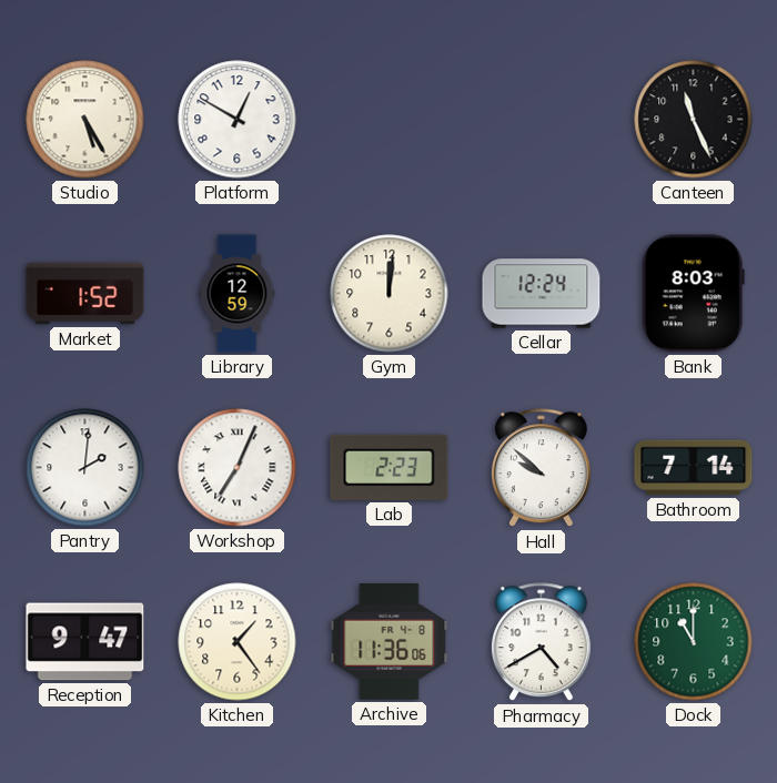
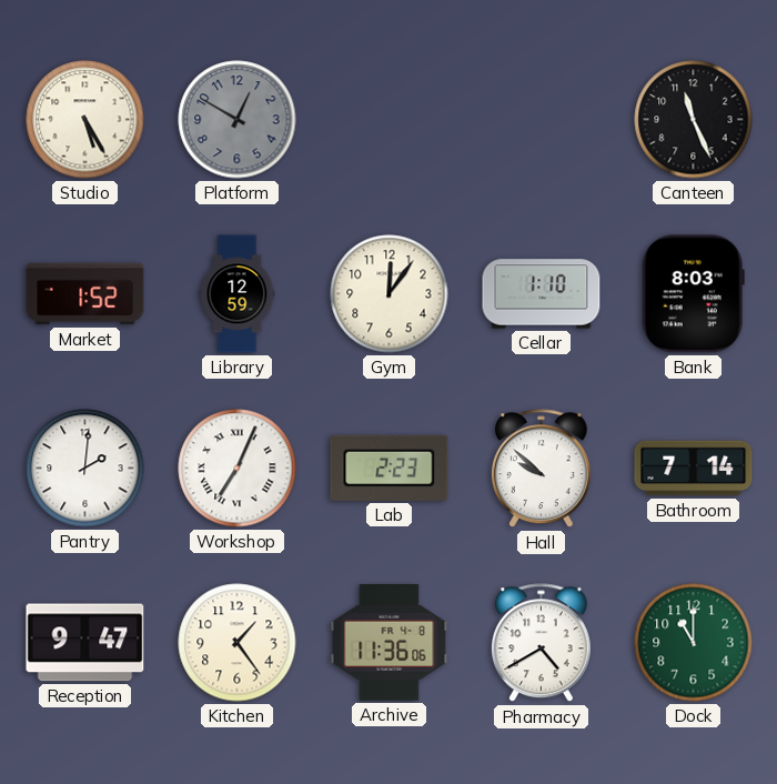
Platform dial: white -> grey
Gym: 12:01 -> 12:06
Cellar: 12:24 -> 1:10
